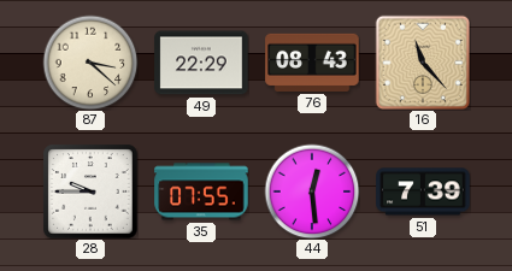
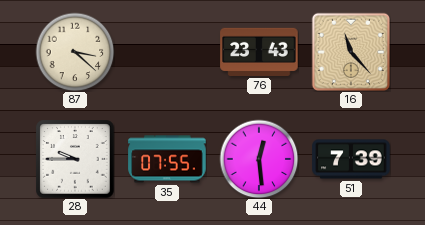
49: 22:29 -> none
76: 08:43 -> 23:43
